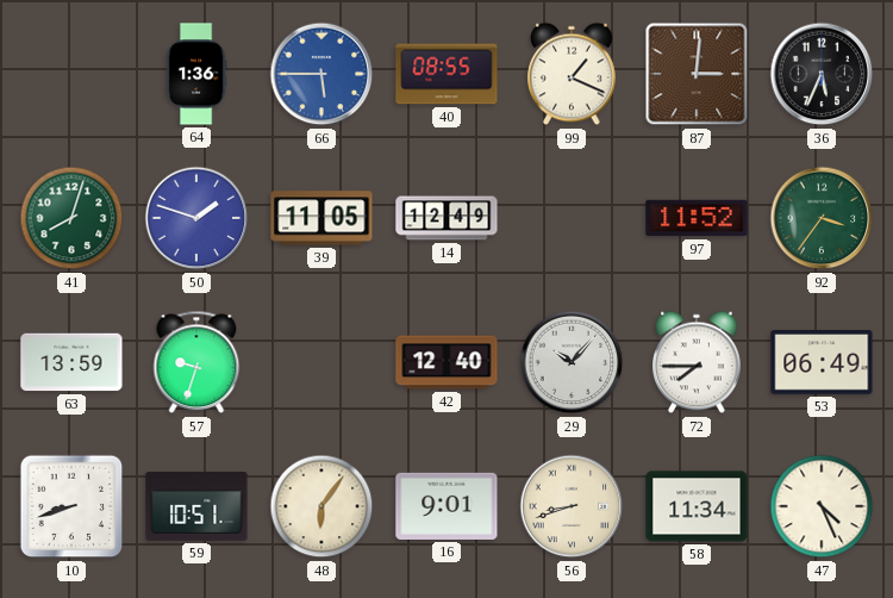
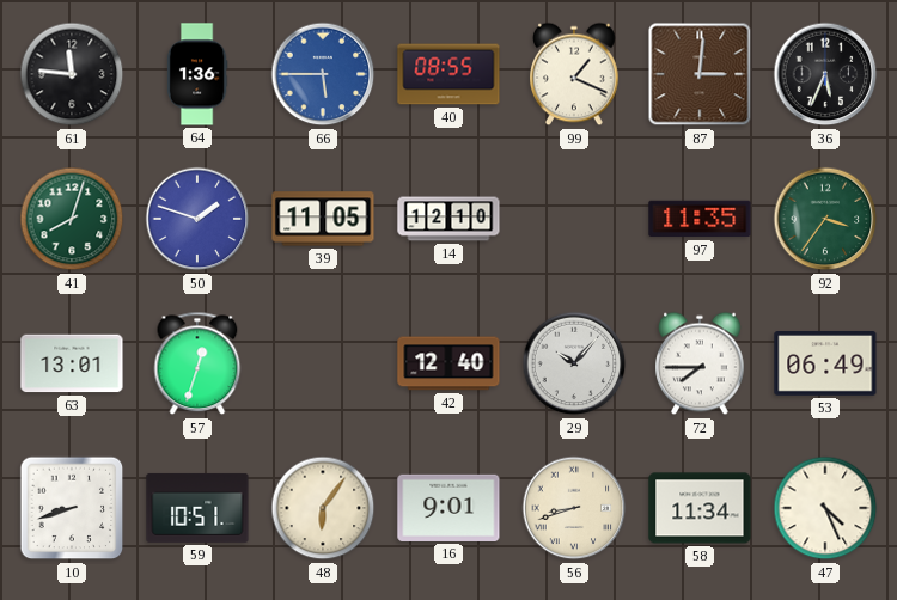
61: none -> 11:46
14: 12:49 -> 12:10
97: 11:52 -> 11:35
63: 13:59 -> 13:01
57: 9:33 -> 12:33
